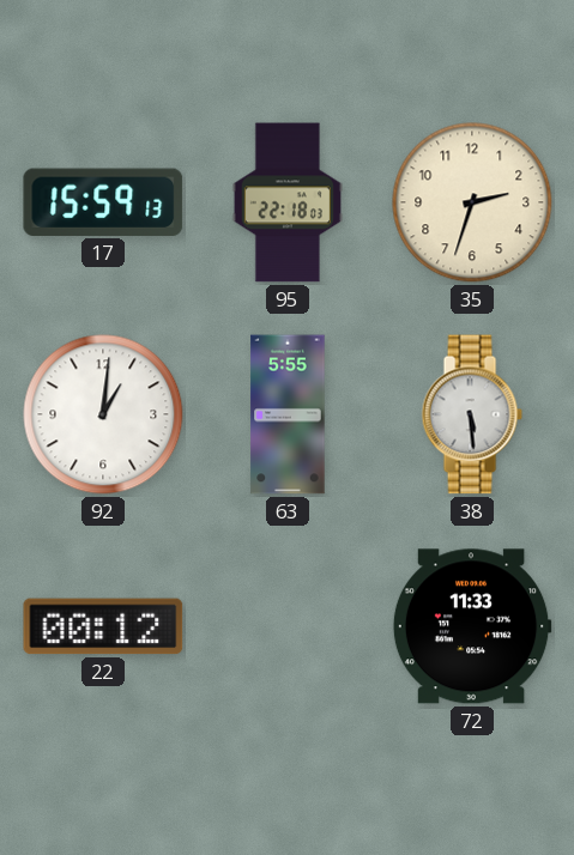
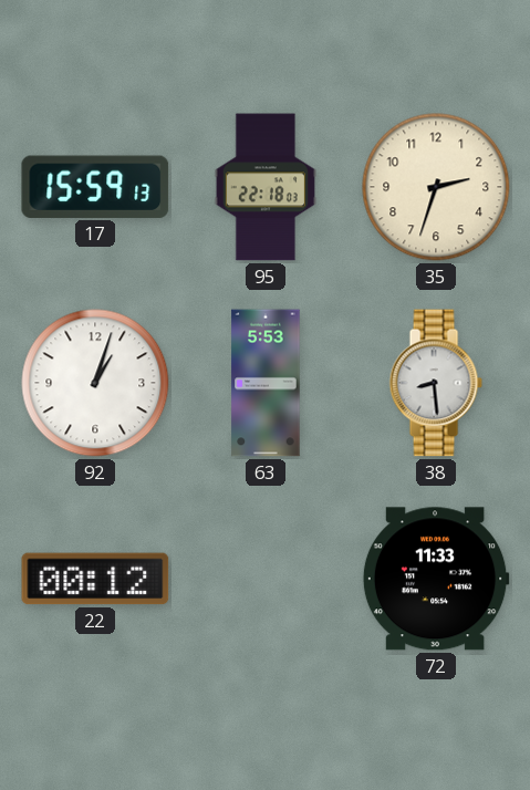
92: 1:01 -> 1:03
63: 5:55 -> 5:53
38: 5:29 -> 8:29
